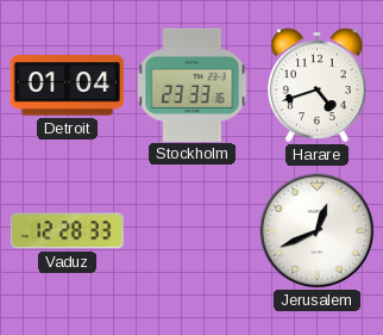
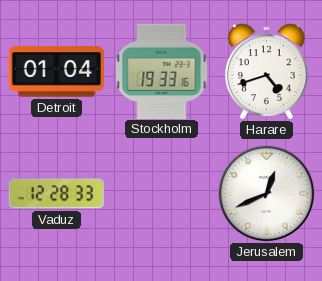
Stockholm: 23:33 -> 19:33
